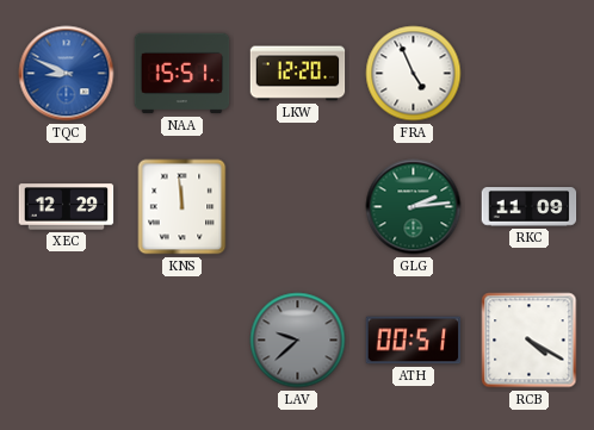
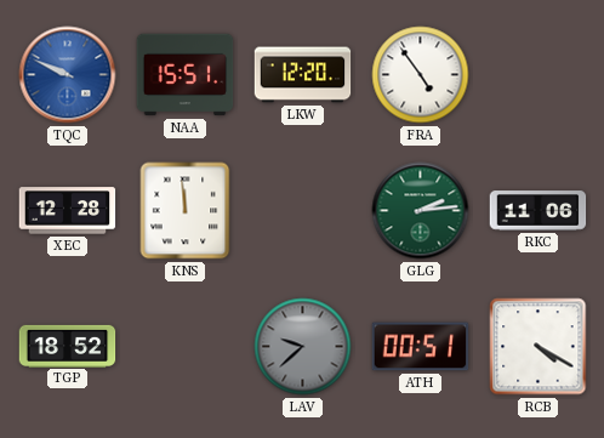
TQC: 8:49 -> 9:49
FRA: 4:56 -> 4:54
XEC: 12:29 -> 12:28
RKC: 11:09 -> 11:06
TGP: none -> 18:52
